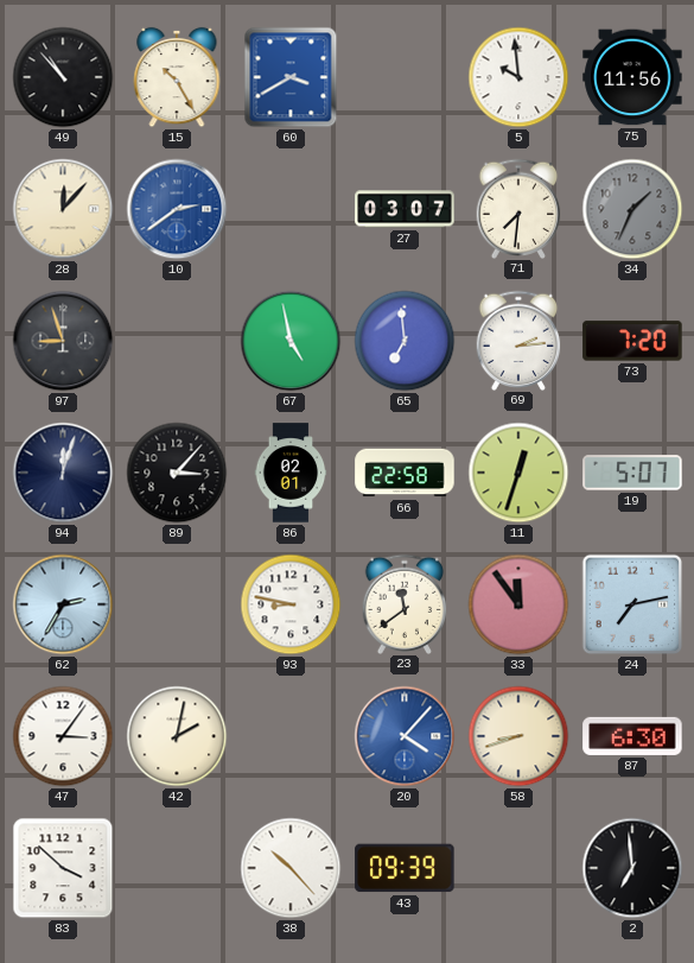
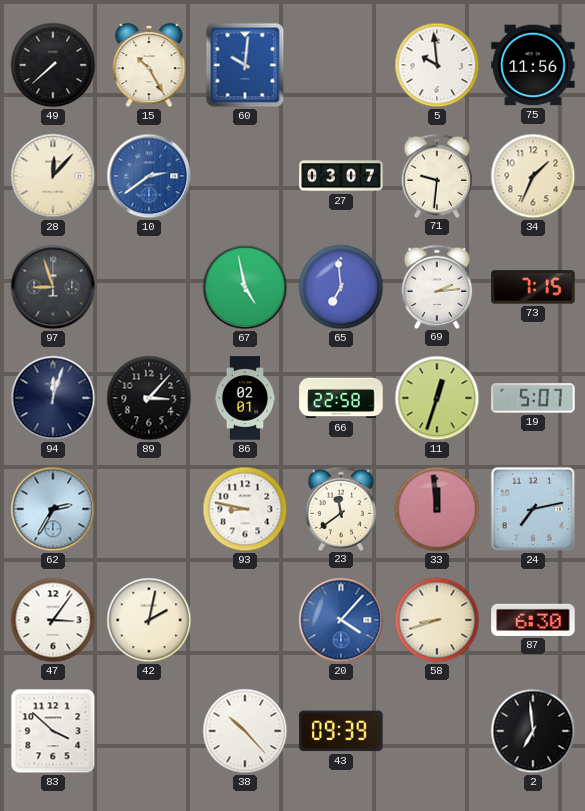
49: 10:53 -> 7:38
60: 3:40 -> 10:01
71: 7:31 -> 9:31
34 dial: grey -> cream
73: 7:20 -> 7:15
33: 11:54 -> 11:59
